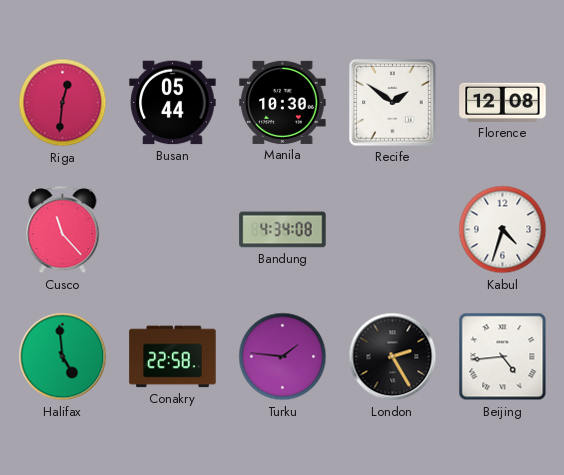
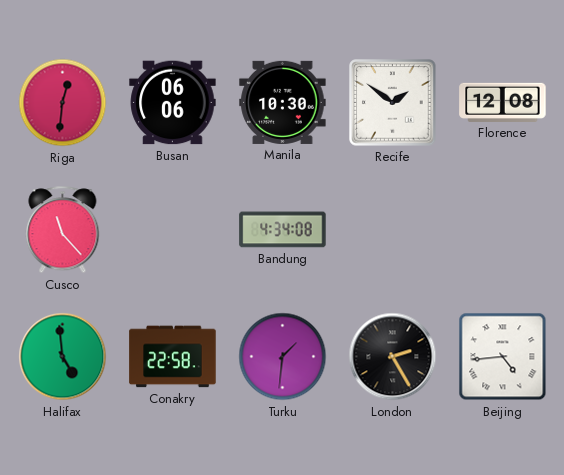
Busan: 05:44 -> 06:06
Kabul: 4:33 -> none
Turku: 1:46 -> 1:31
